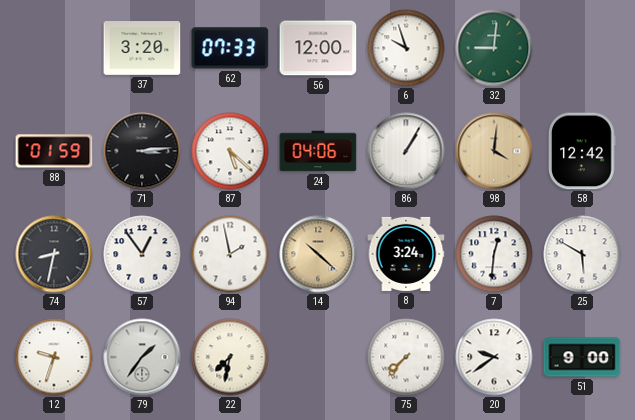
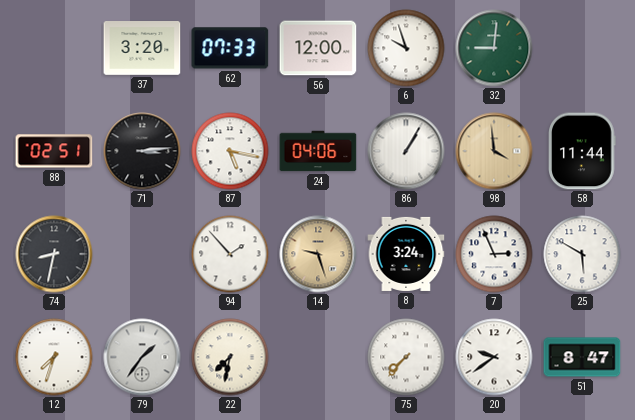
88: 01:59 -> 02:51
87: 5:22 -> 5:17
98: 4:01 -> 3:59
58: 12:42 -> 11:44
57: 12:54 -> none
94: 1:58 -> 1:53
14: 10:22 -> 9:27
7: 12:31 -> 2:56
12: 9:33 -> 7:33
51: 9:00 -> 8:47
